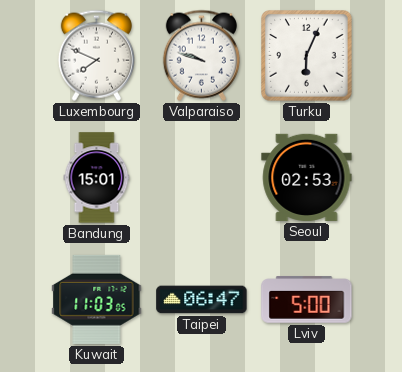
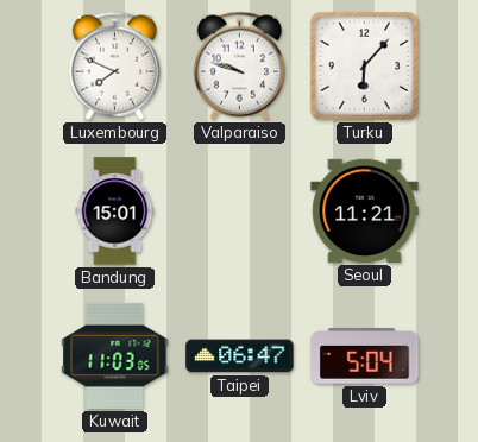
Turku: 6:04 -> 6:07
Seoul: 02:53 -> 11:21
Lviv: 5:00 -> 5:04
